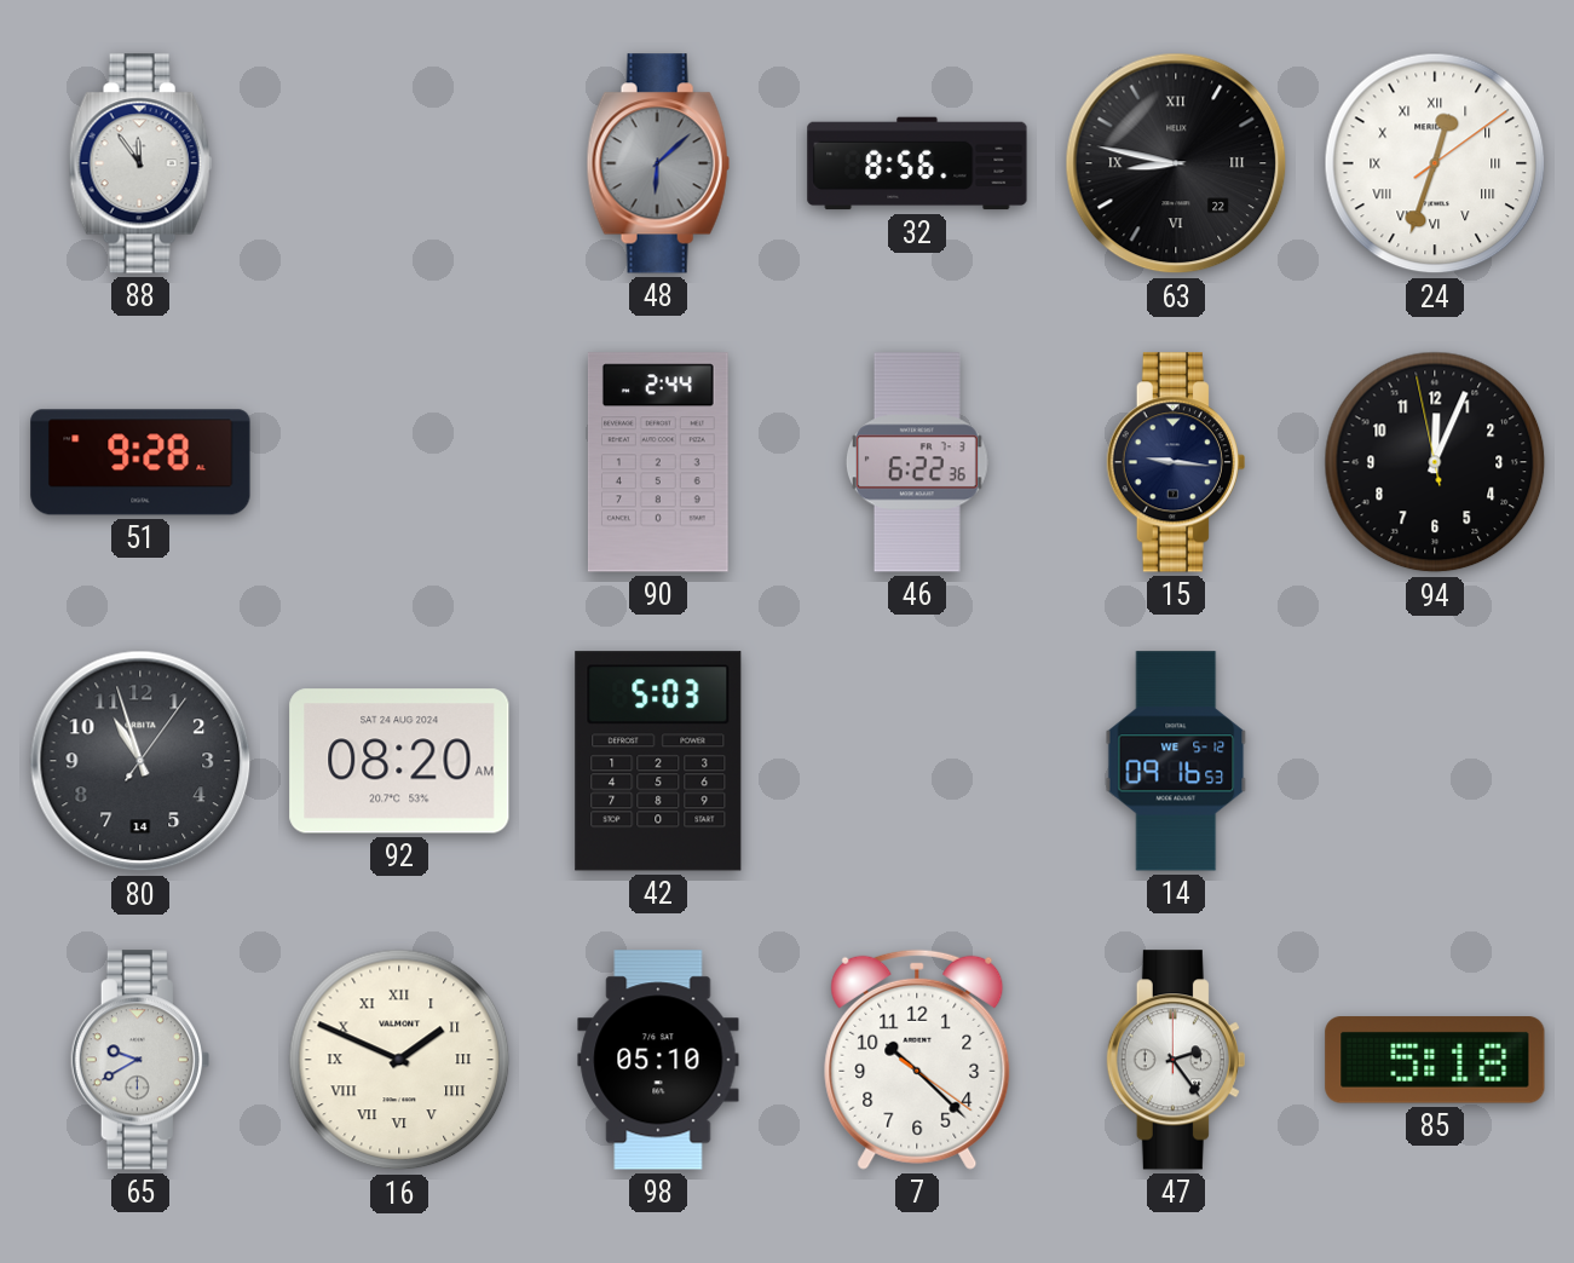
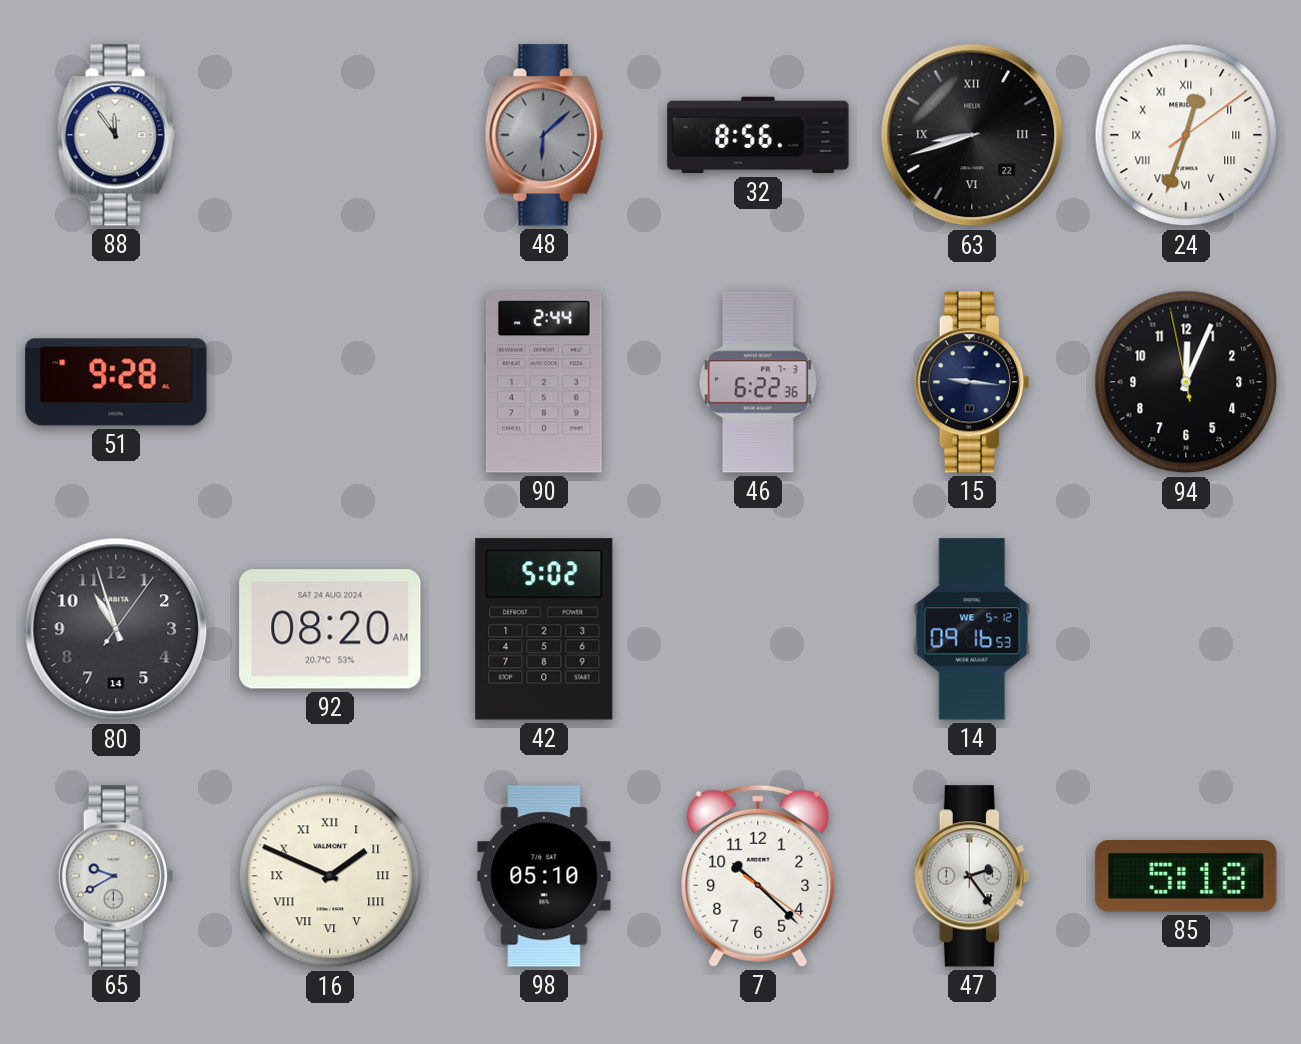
63: 8:47 -> 8:42
42: 5:03 -> 5:02
